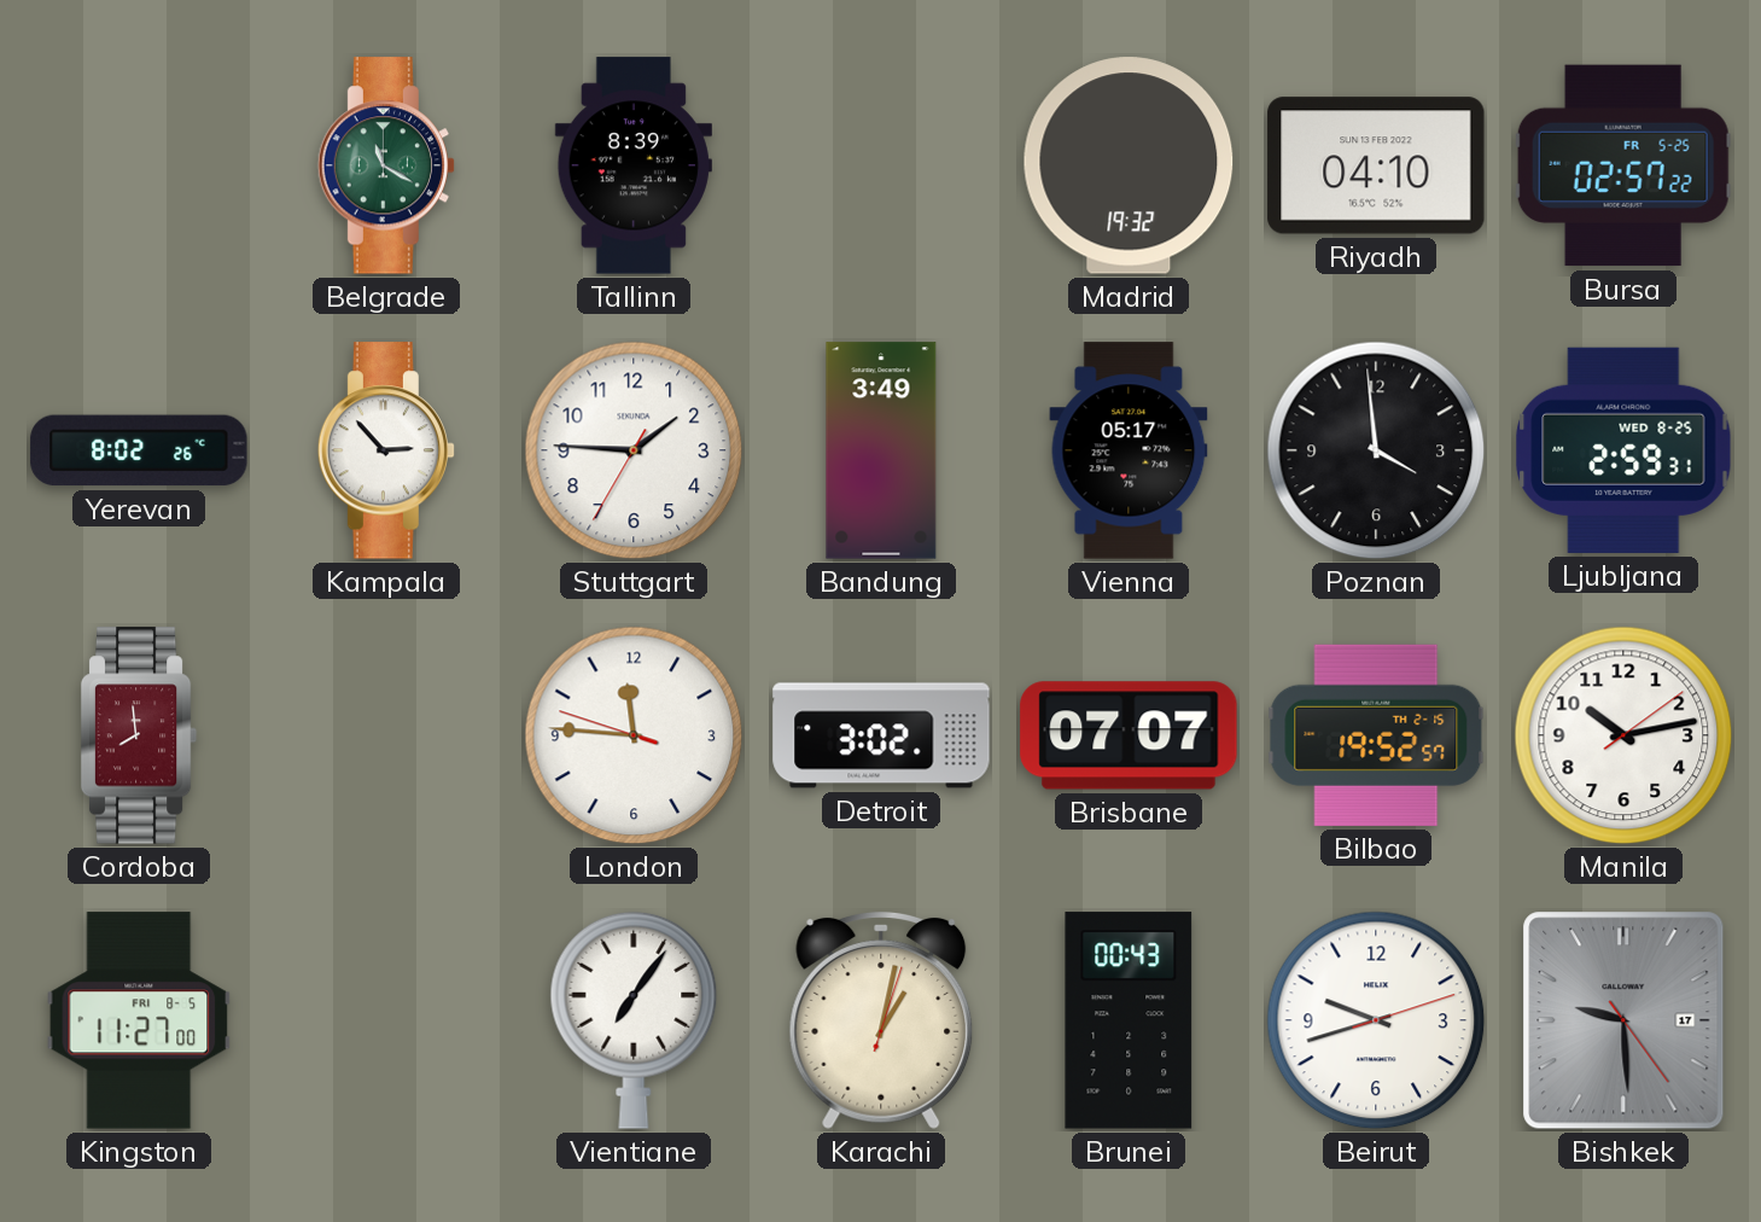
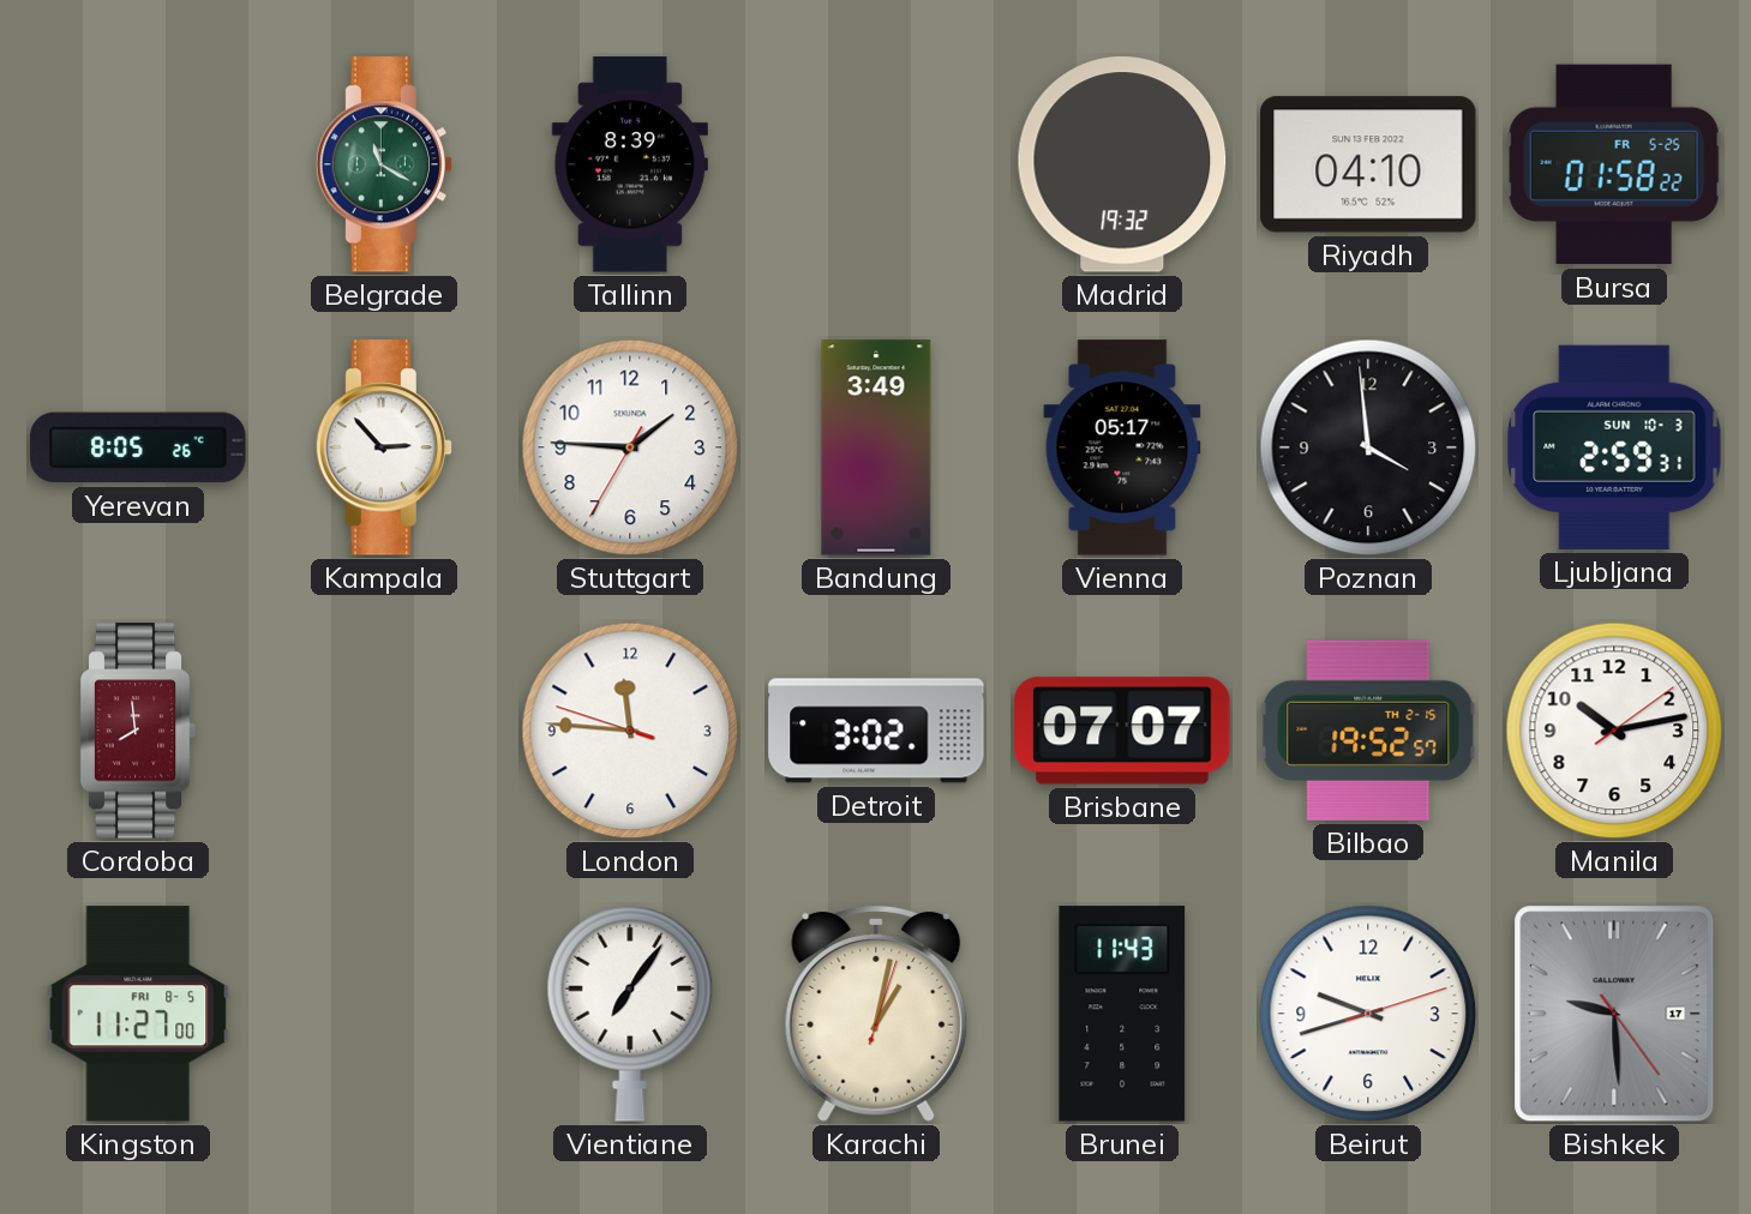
Bursa: 02:57 -> 01:58
Yerevan: 8:02 -> 8:05
Ljubljana date: WED 8-25 -> SUN 10-3
Brunei: 00:43 -> 11:43
